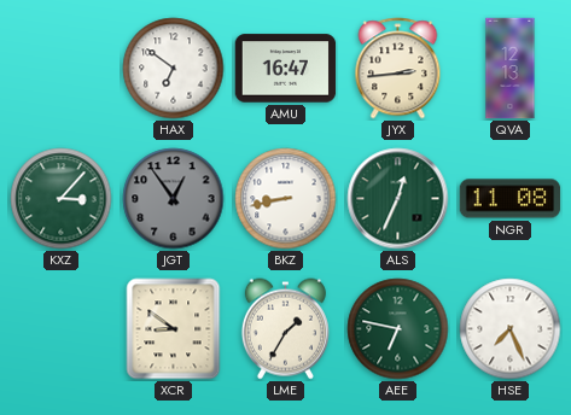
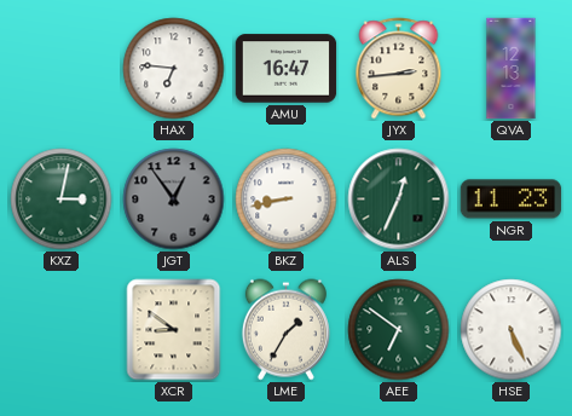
HAX: 6:51 -> 6:46
KXZ: 3:07 -> 3:02
NGR: 11:08 -> 11:23
AEE: 6:47 -> 6:51
HSE: 7:26 -> 5:26
